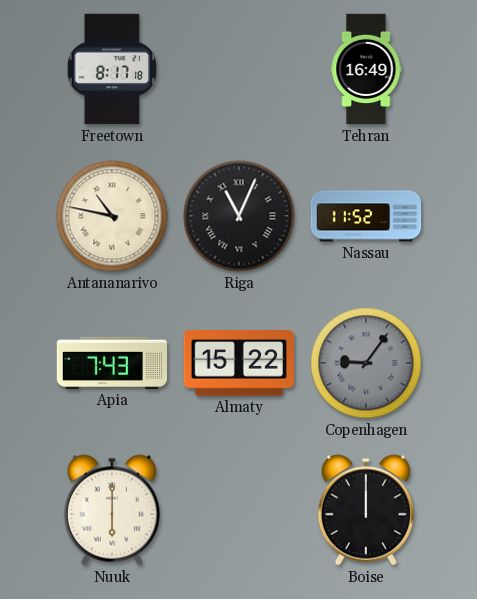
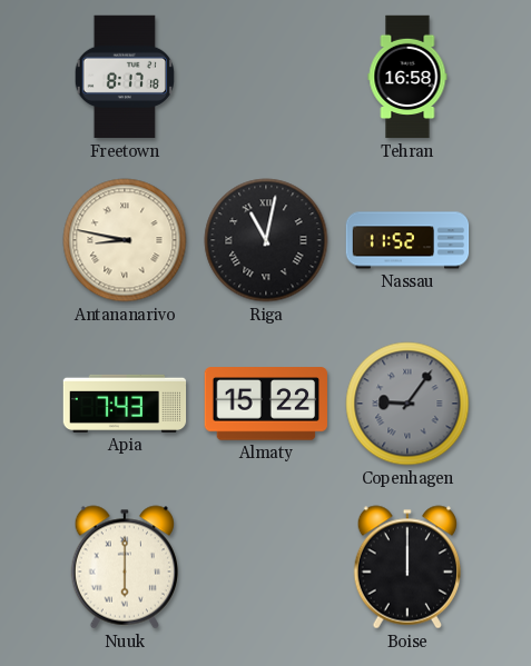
Tehran: 16:49 -> 16:58
Antananarivo: 10:47 -> 8:47
Riga: 11:04 -> 11:02
